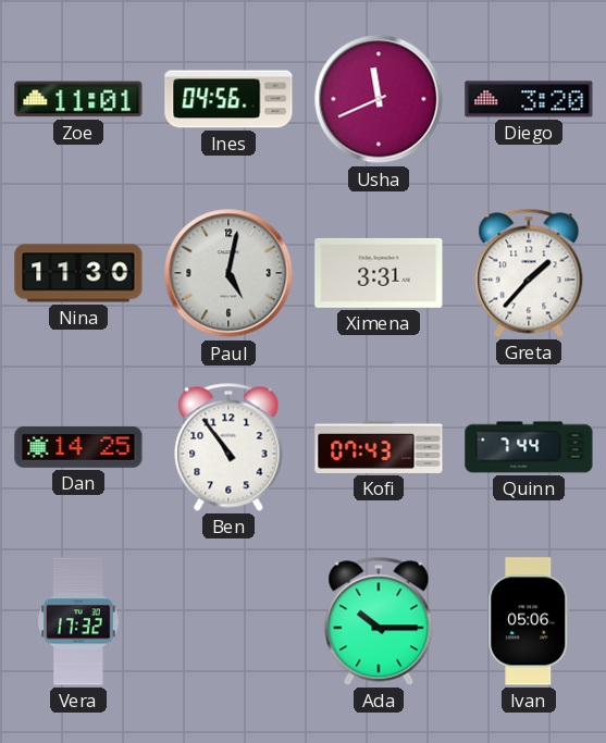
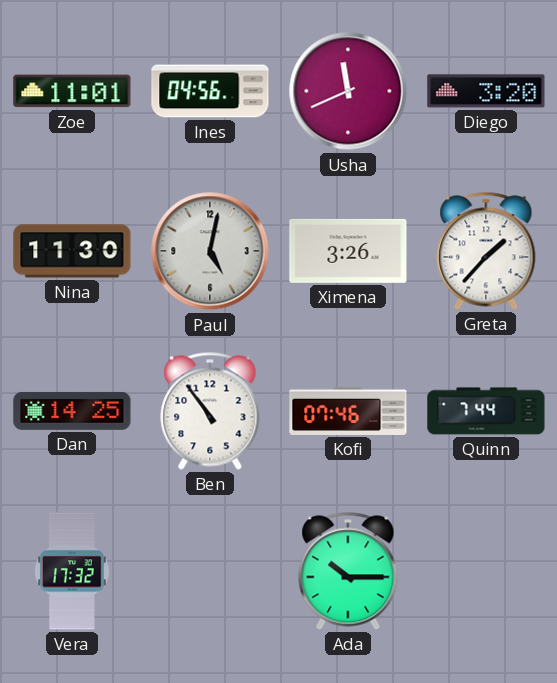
Ximena: 3:31 -> 3:26
Kofi: 07:43 -> 07:46
Ivan: 05:06 -> none
